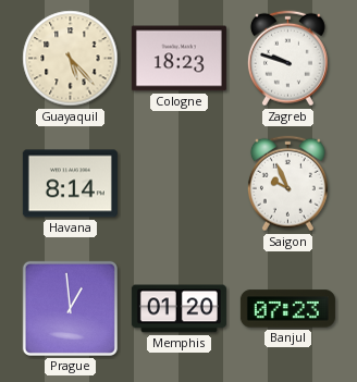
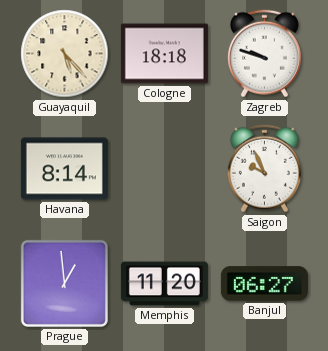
Cologne: 18:23 -> 18:18
Memphis: 01:20 -> 11:20
Banjul: 07:23 -> 06:27
